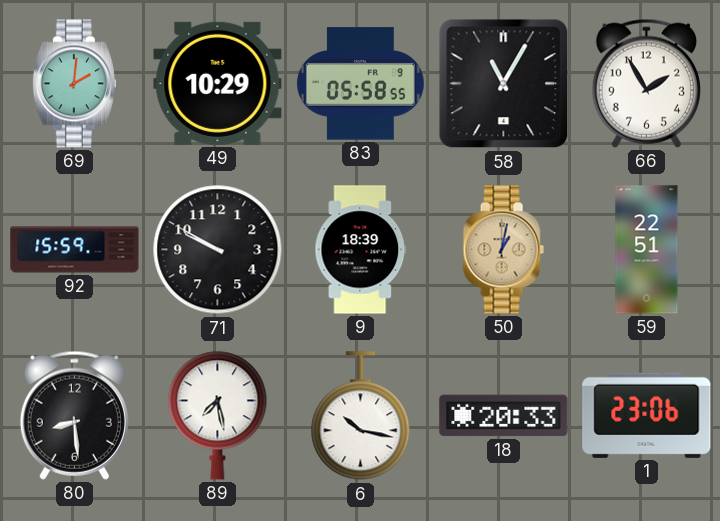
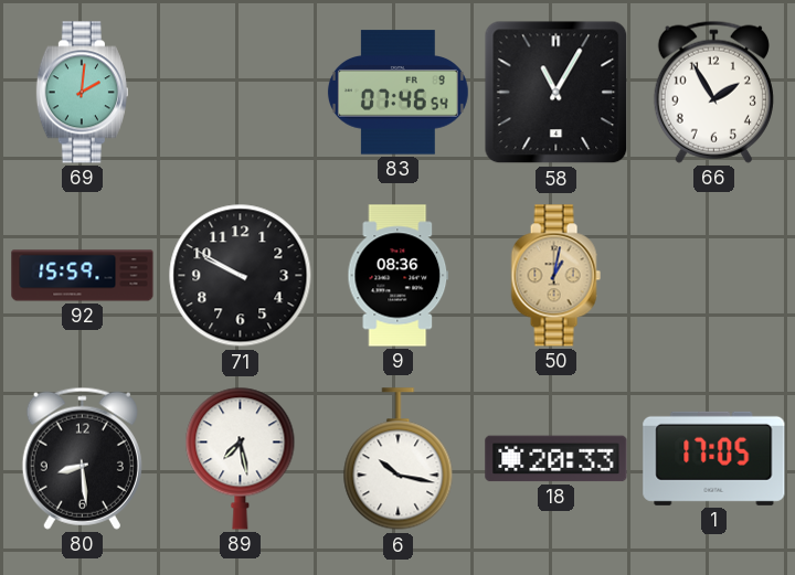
49: 10:29 -> none
83: 05:58 -> 07:46
9: 18:39 -> 08:36
59: 22:51 -> none
1: 23:06 -> 17:05
